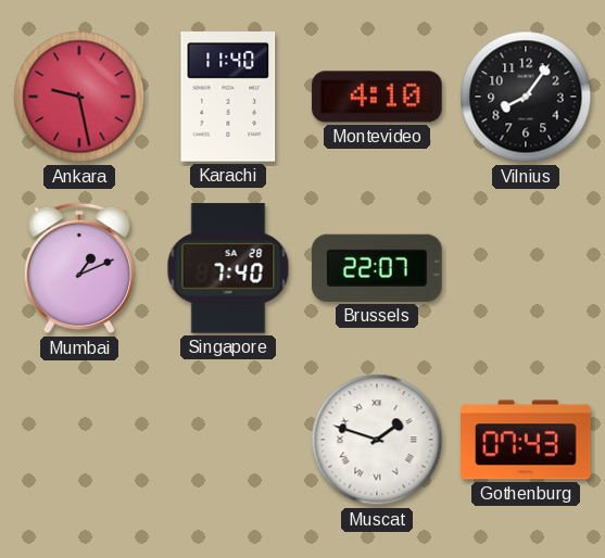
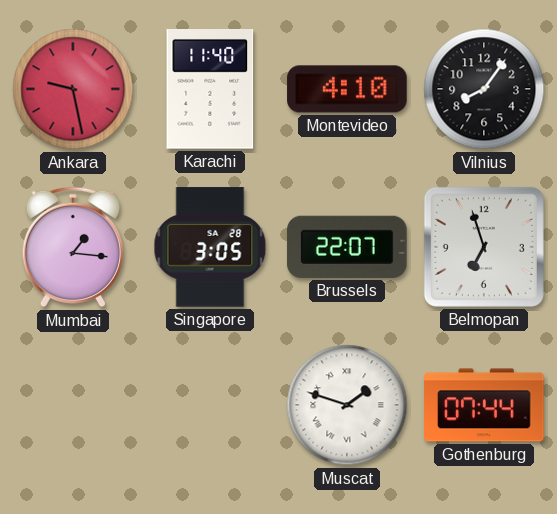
Mumbai: 1:11 -> 1:16
Singapore: 7:40 -> 3:05
Belmopan: none -> 6:57
Gothenburg: 07:43 -> 07:44
